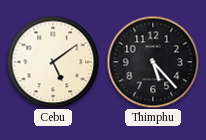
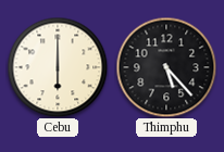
Cebu: 5:09 -> 6:00
